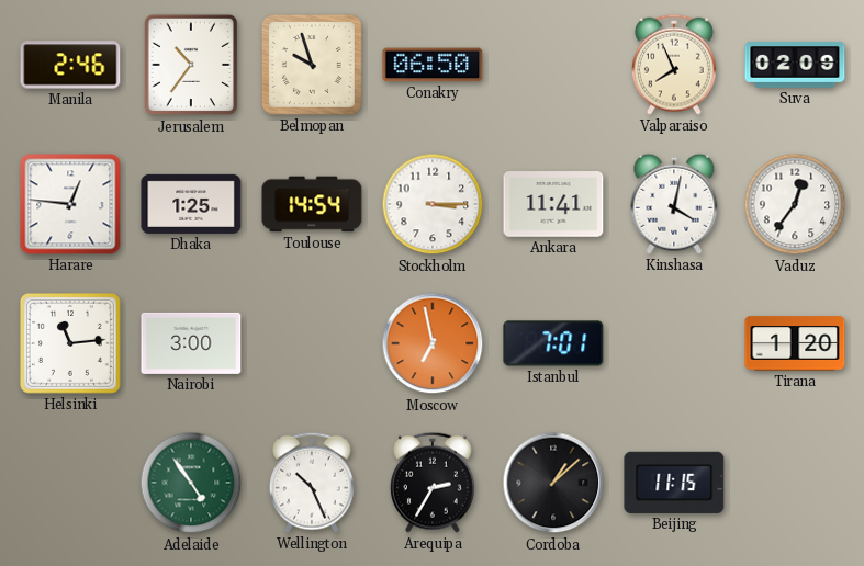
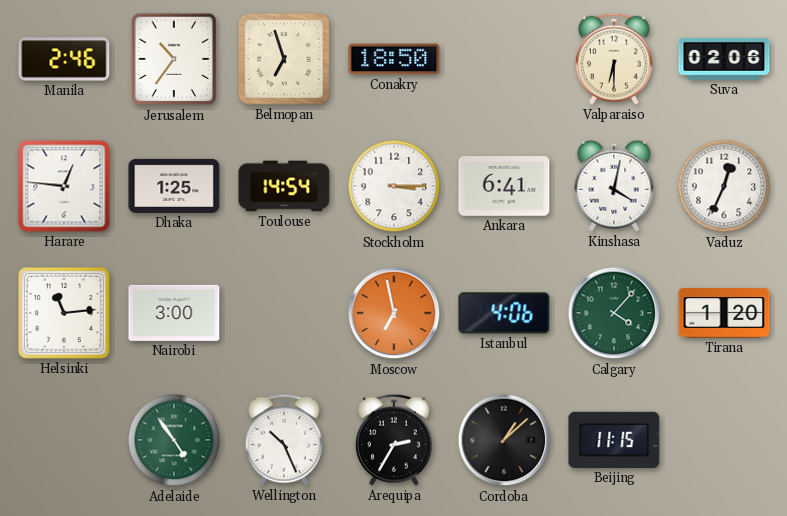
Belmopan: 9:57 -> 6:57
Conakry: 06:50 -> 18:50
Valparaiso: 7:56 -> 6:30
Suva: 02:09 -> 02:06
Ankara: 11:41 -> 6:41
Vaduz: 12:36 -> 12:34
Istanbul: 7:01 -> 4:06
Calgary: none -> 4:07
